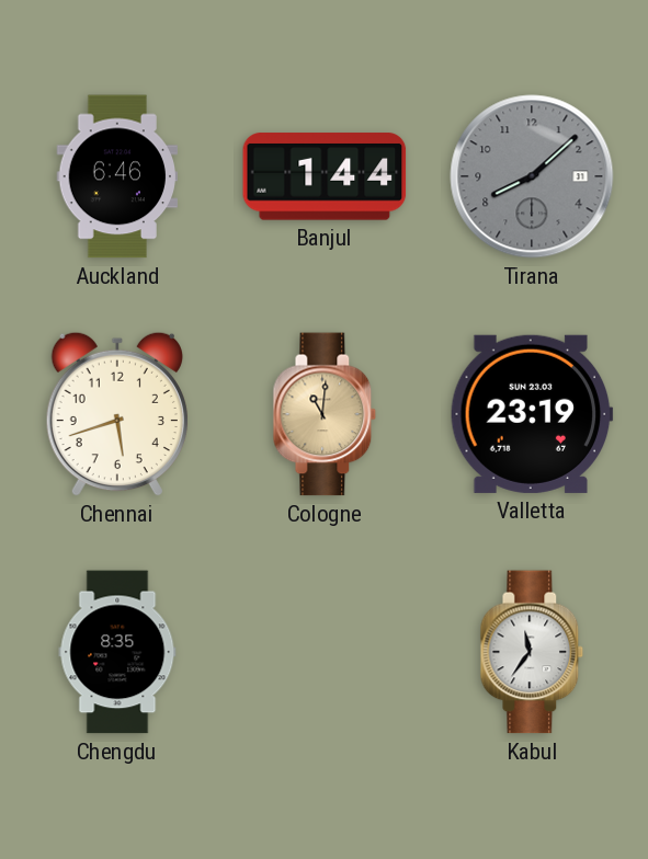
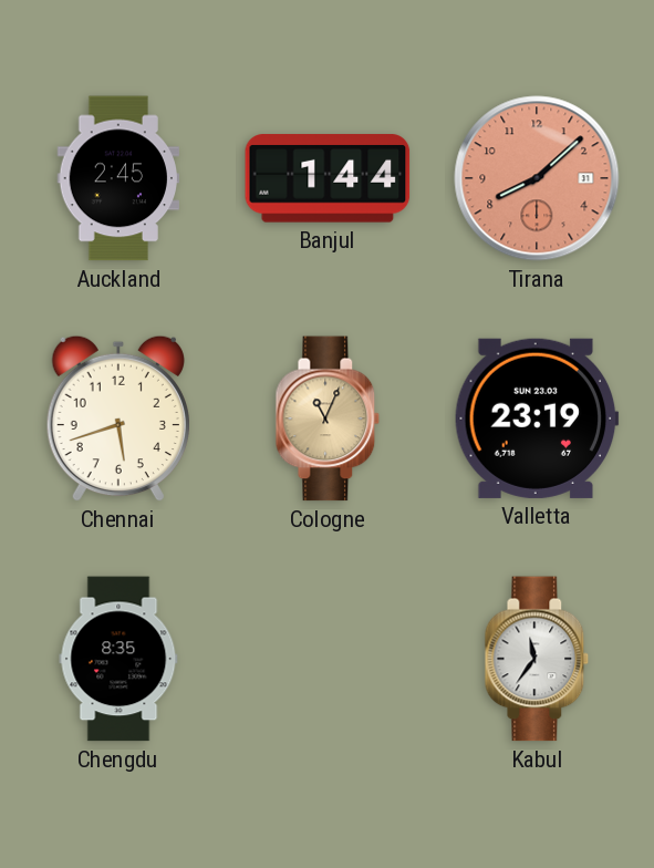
Auckland: 6:46 -> 2:45
Tirana dial: grey -> salmon
Cologne: 11:01 -> 11:04
